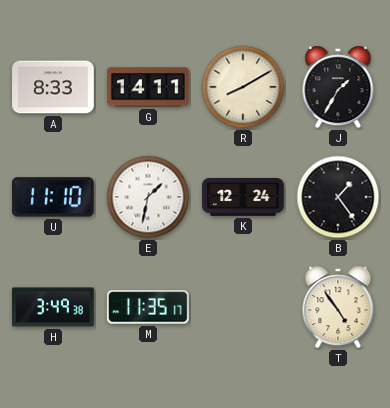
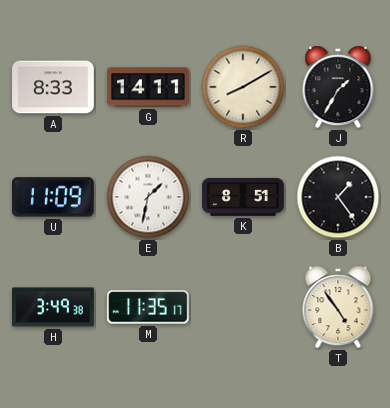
U: 11:10 -> 11:09
K: 12:24 -> 8:51
